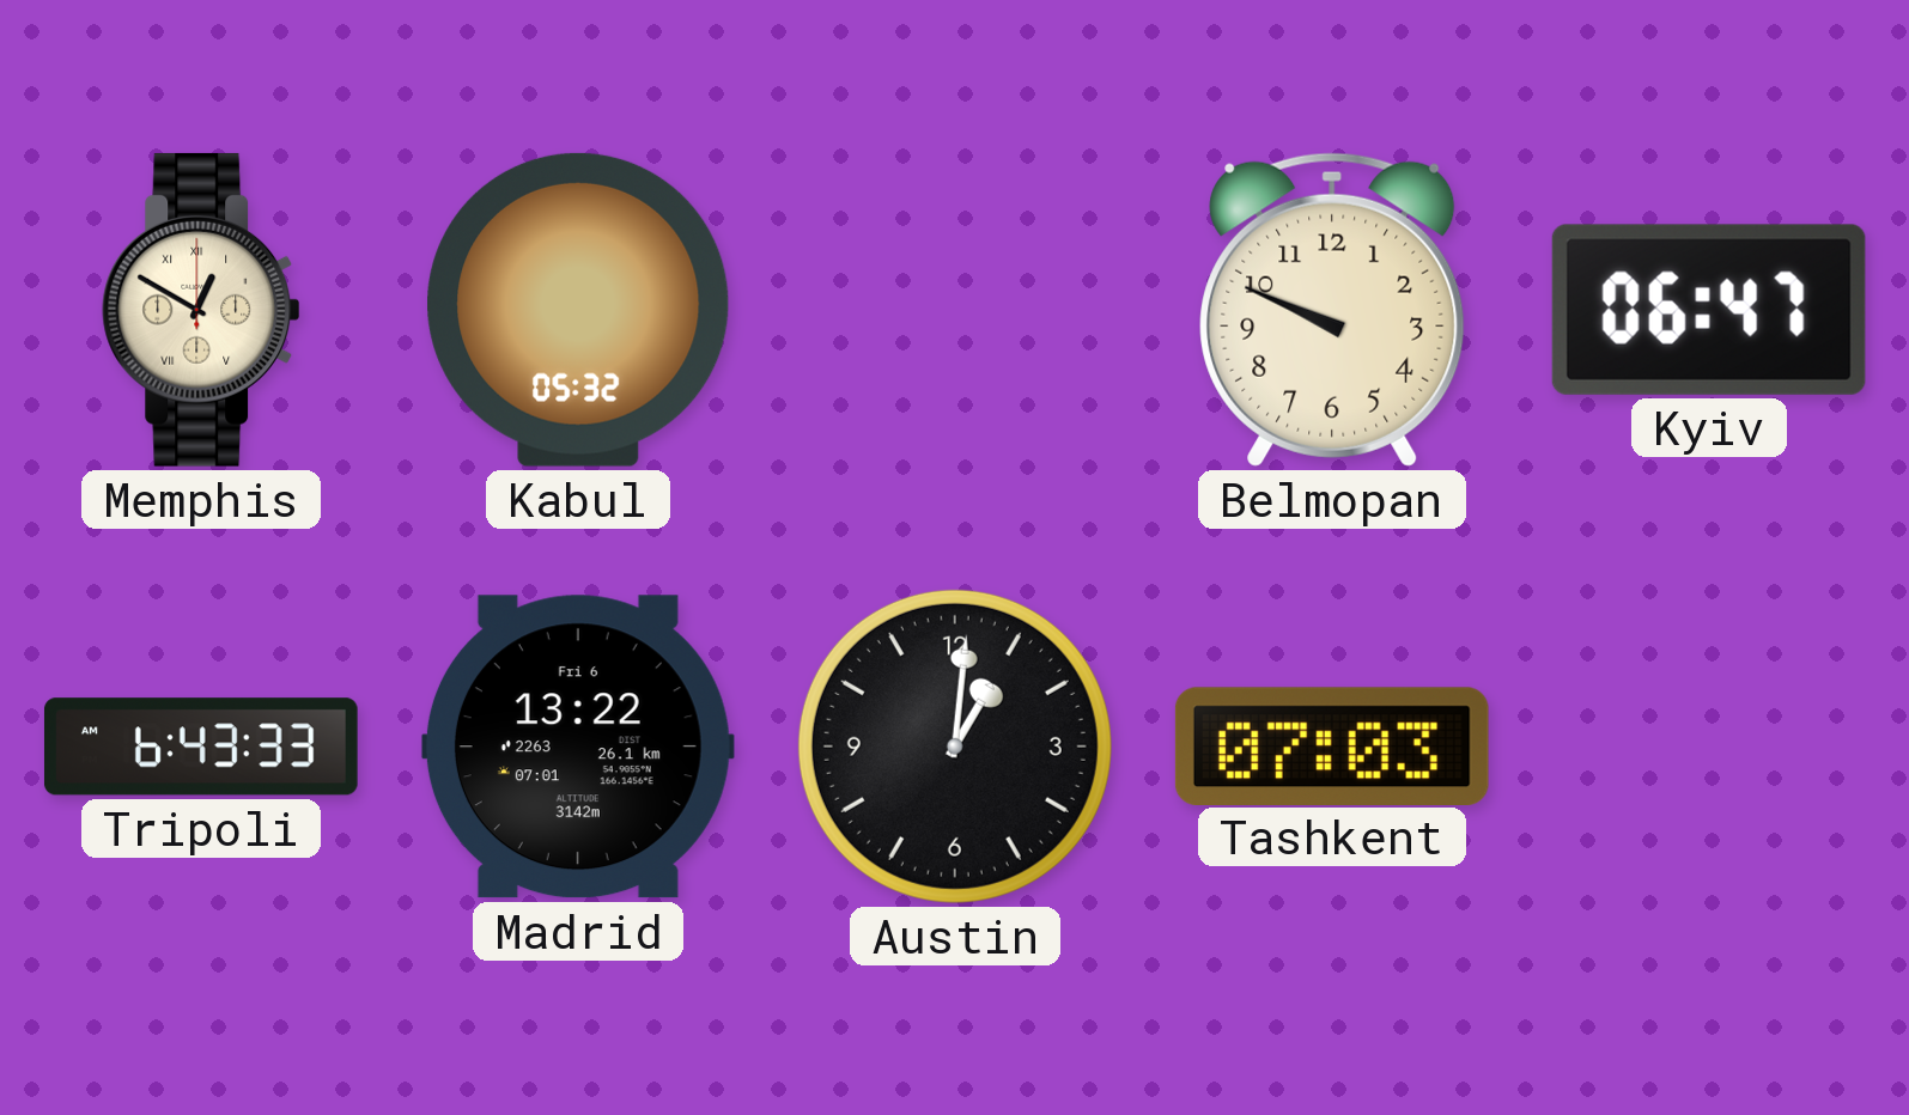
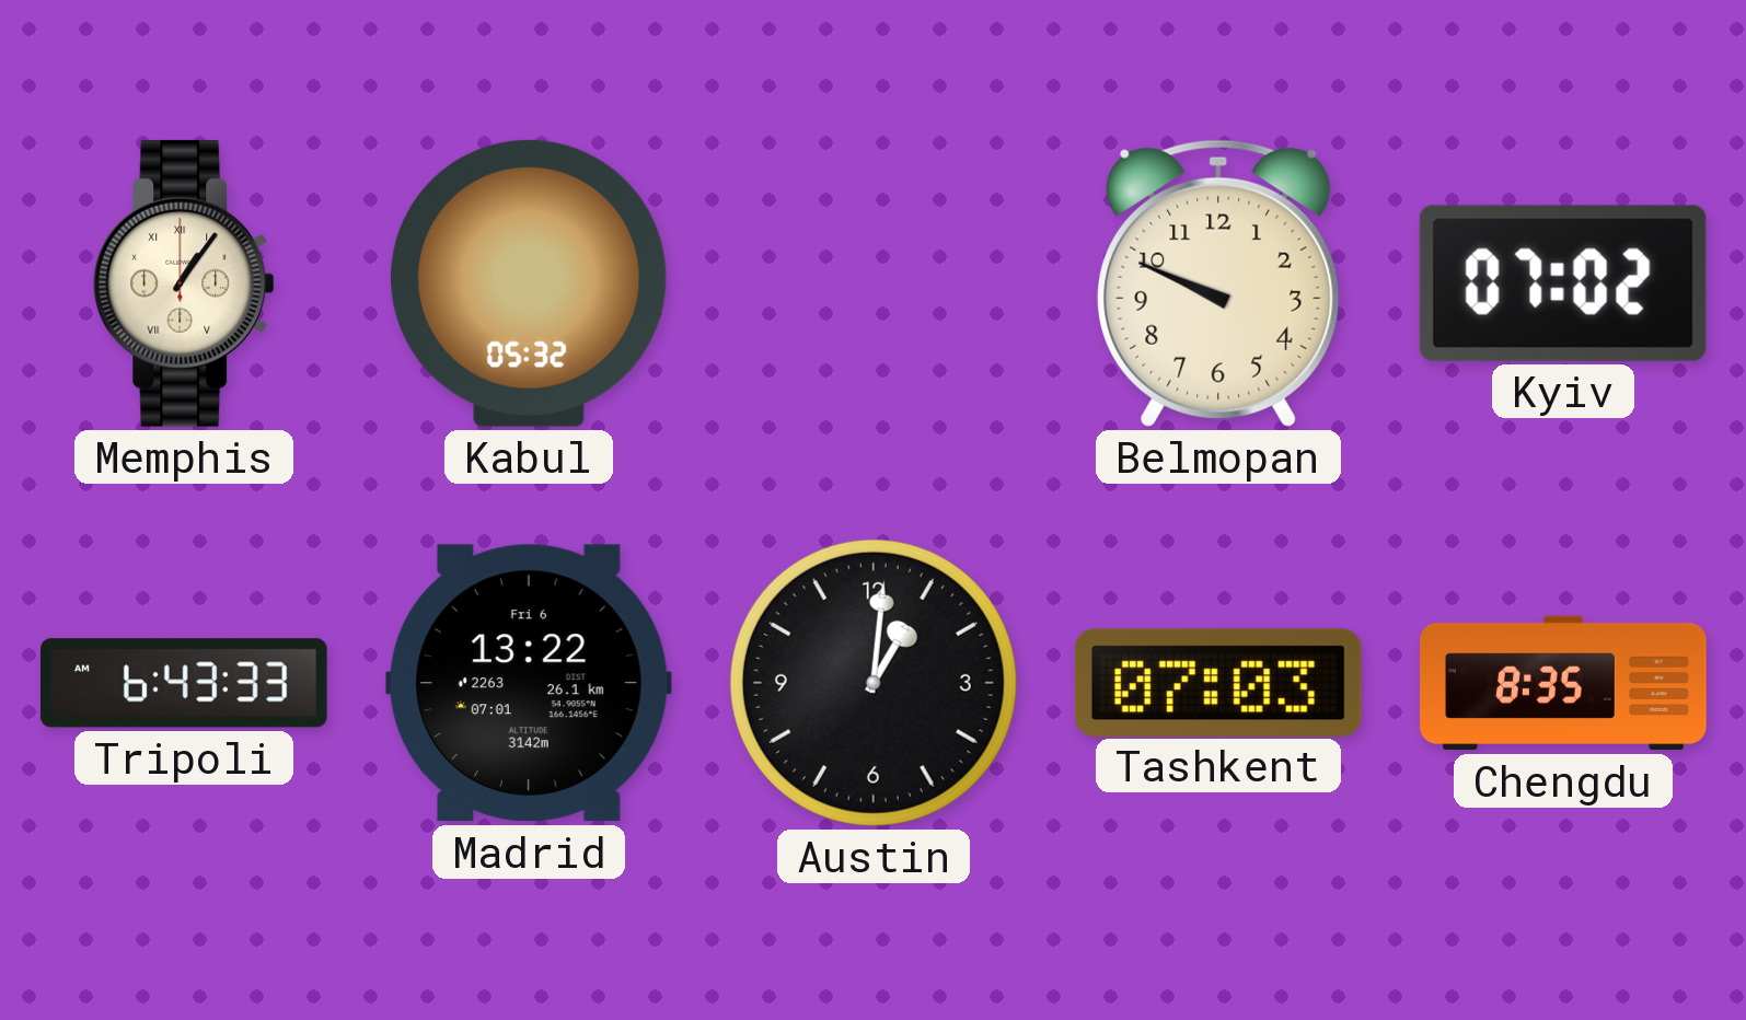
Memphis: 12:50 -> 1:06
Kyiv: 06:47 -> 07:02
Chengdu: none -> 8:35
